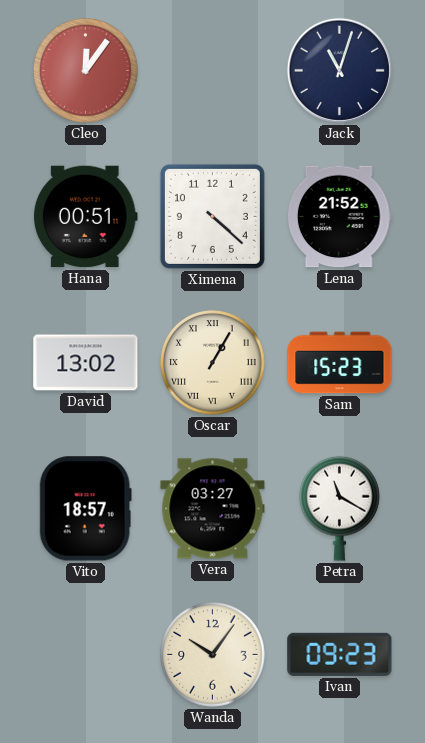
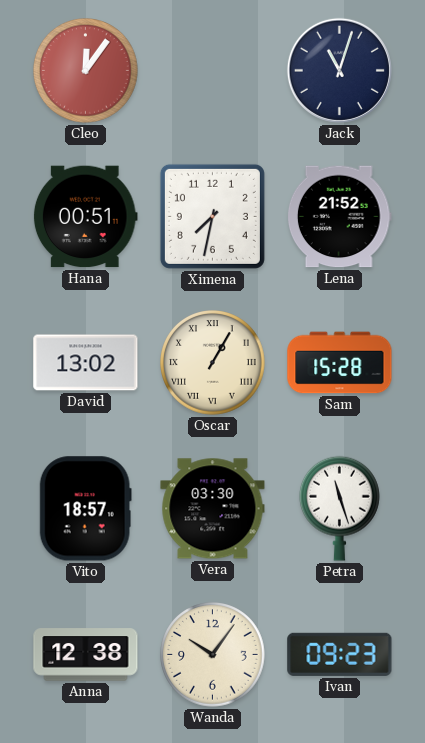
Ximena: 4:22 -> 7:32
Sam: 15:23 -> 15:28
Vera: 03:27 -> 03:30
Petra: 11:20 -> 11:27
Anna: none -> 12:38
